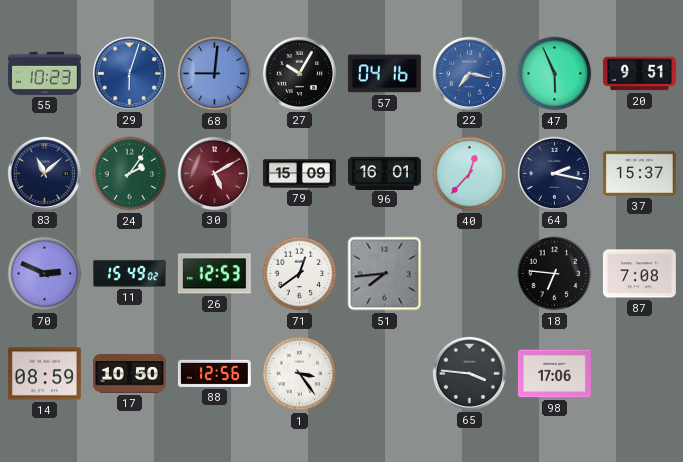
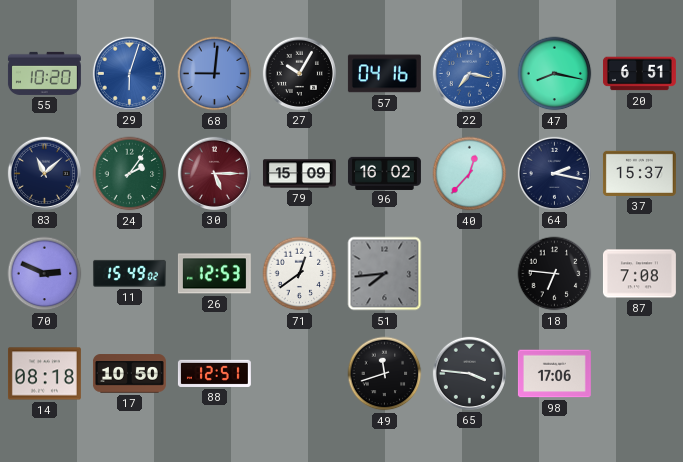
55: 10:23 -> 10:20
47: 5:56 -> 8:17
20: 9:51 -> 6:51
30: 5:10 -> 5:15
96: 16:01 -> 16:02
14: 08:59 -> 08:18
88: 12:56 -> 12:51
1: 3:24 -> none
49: none -> 11:42
